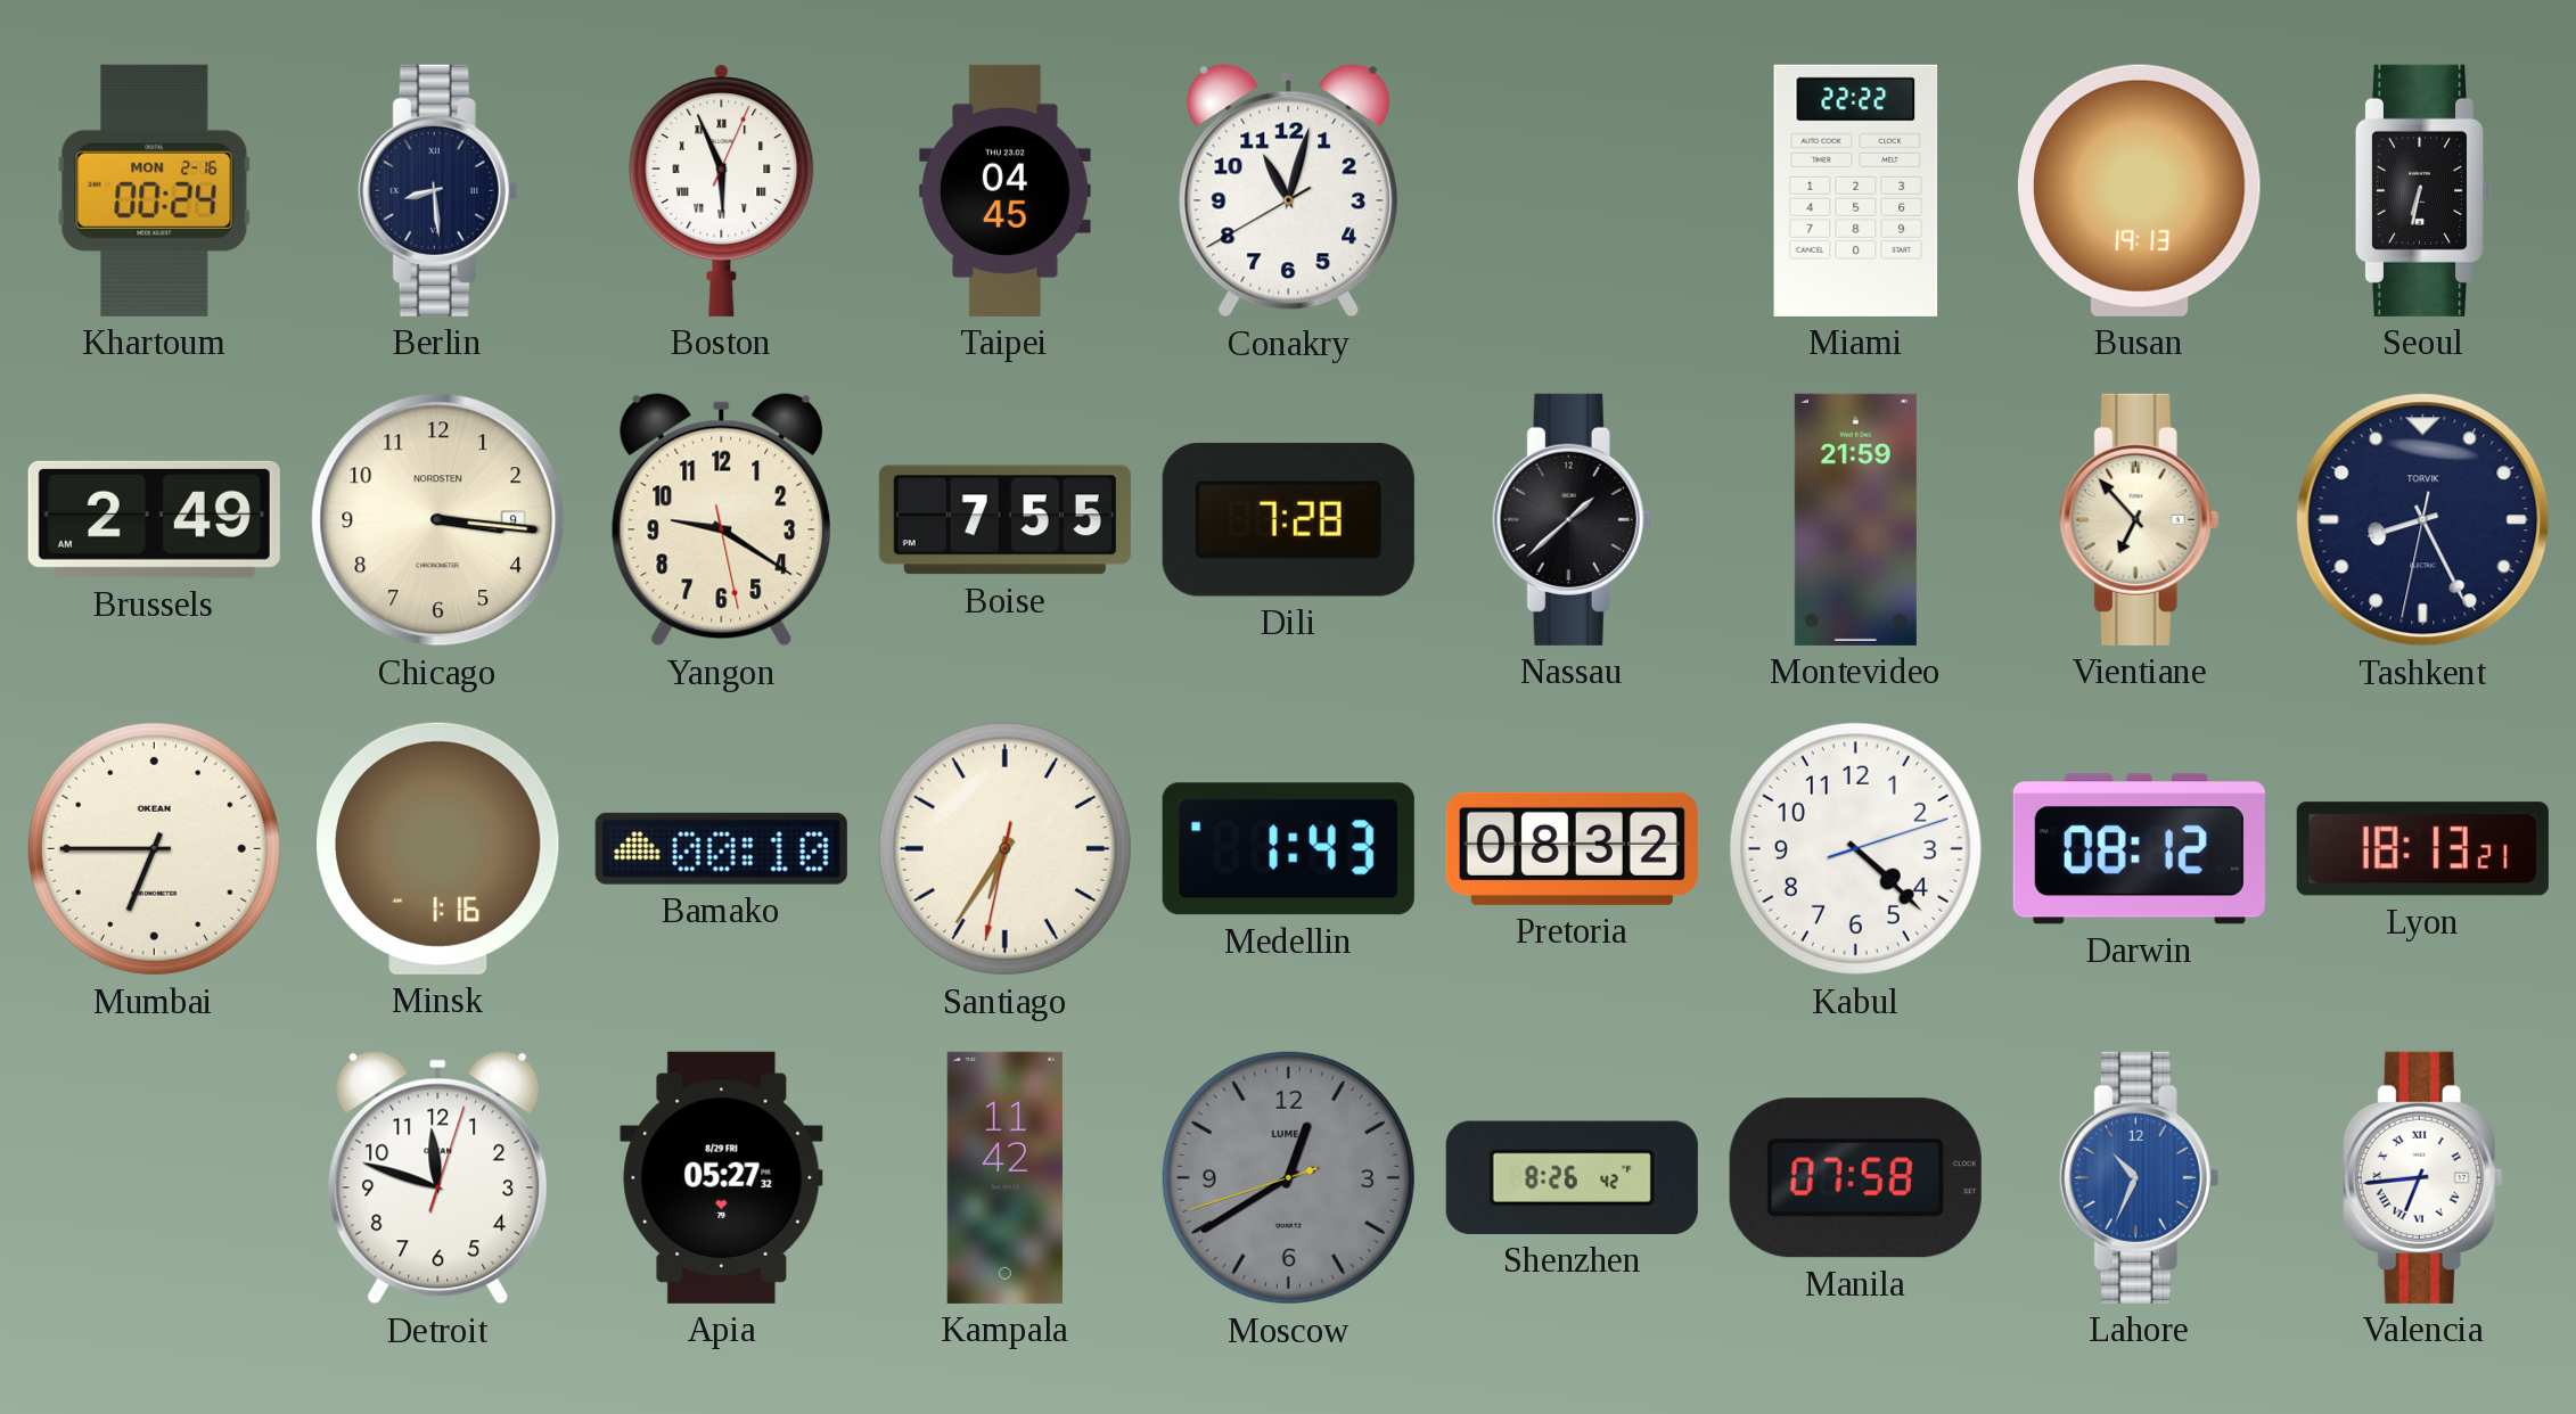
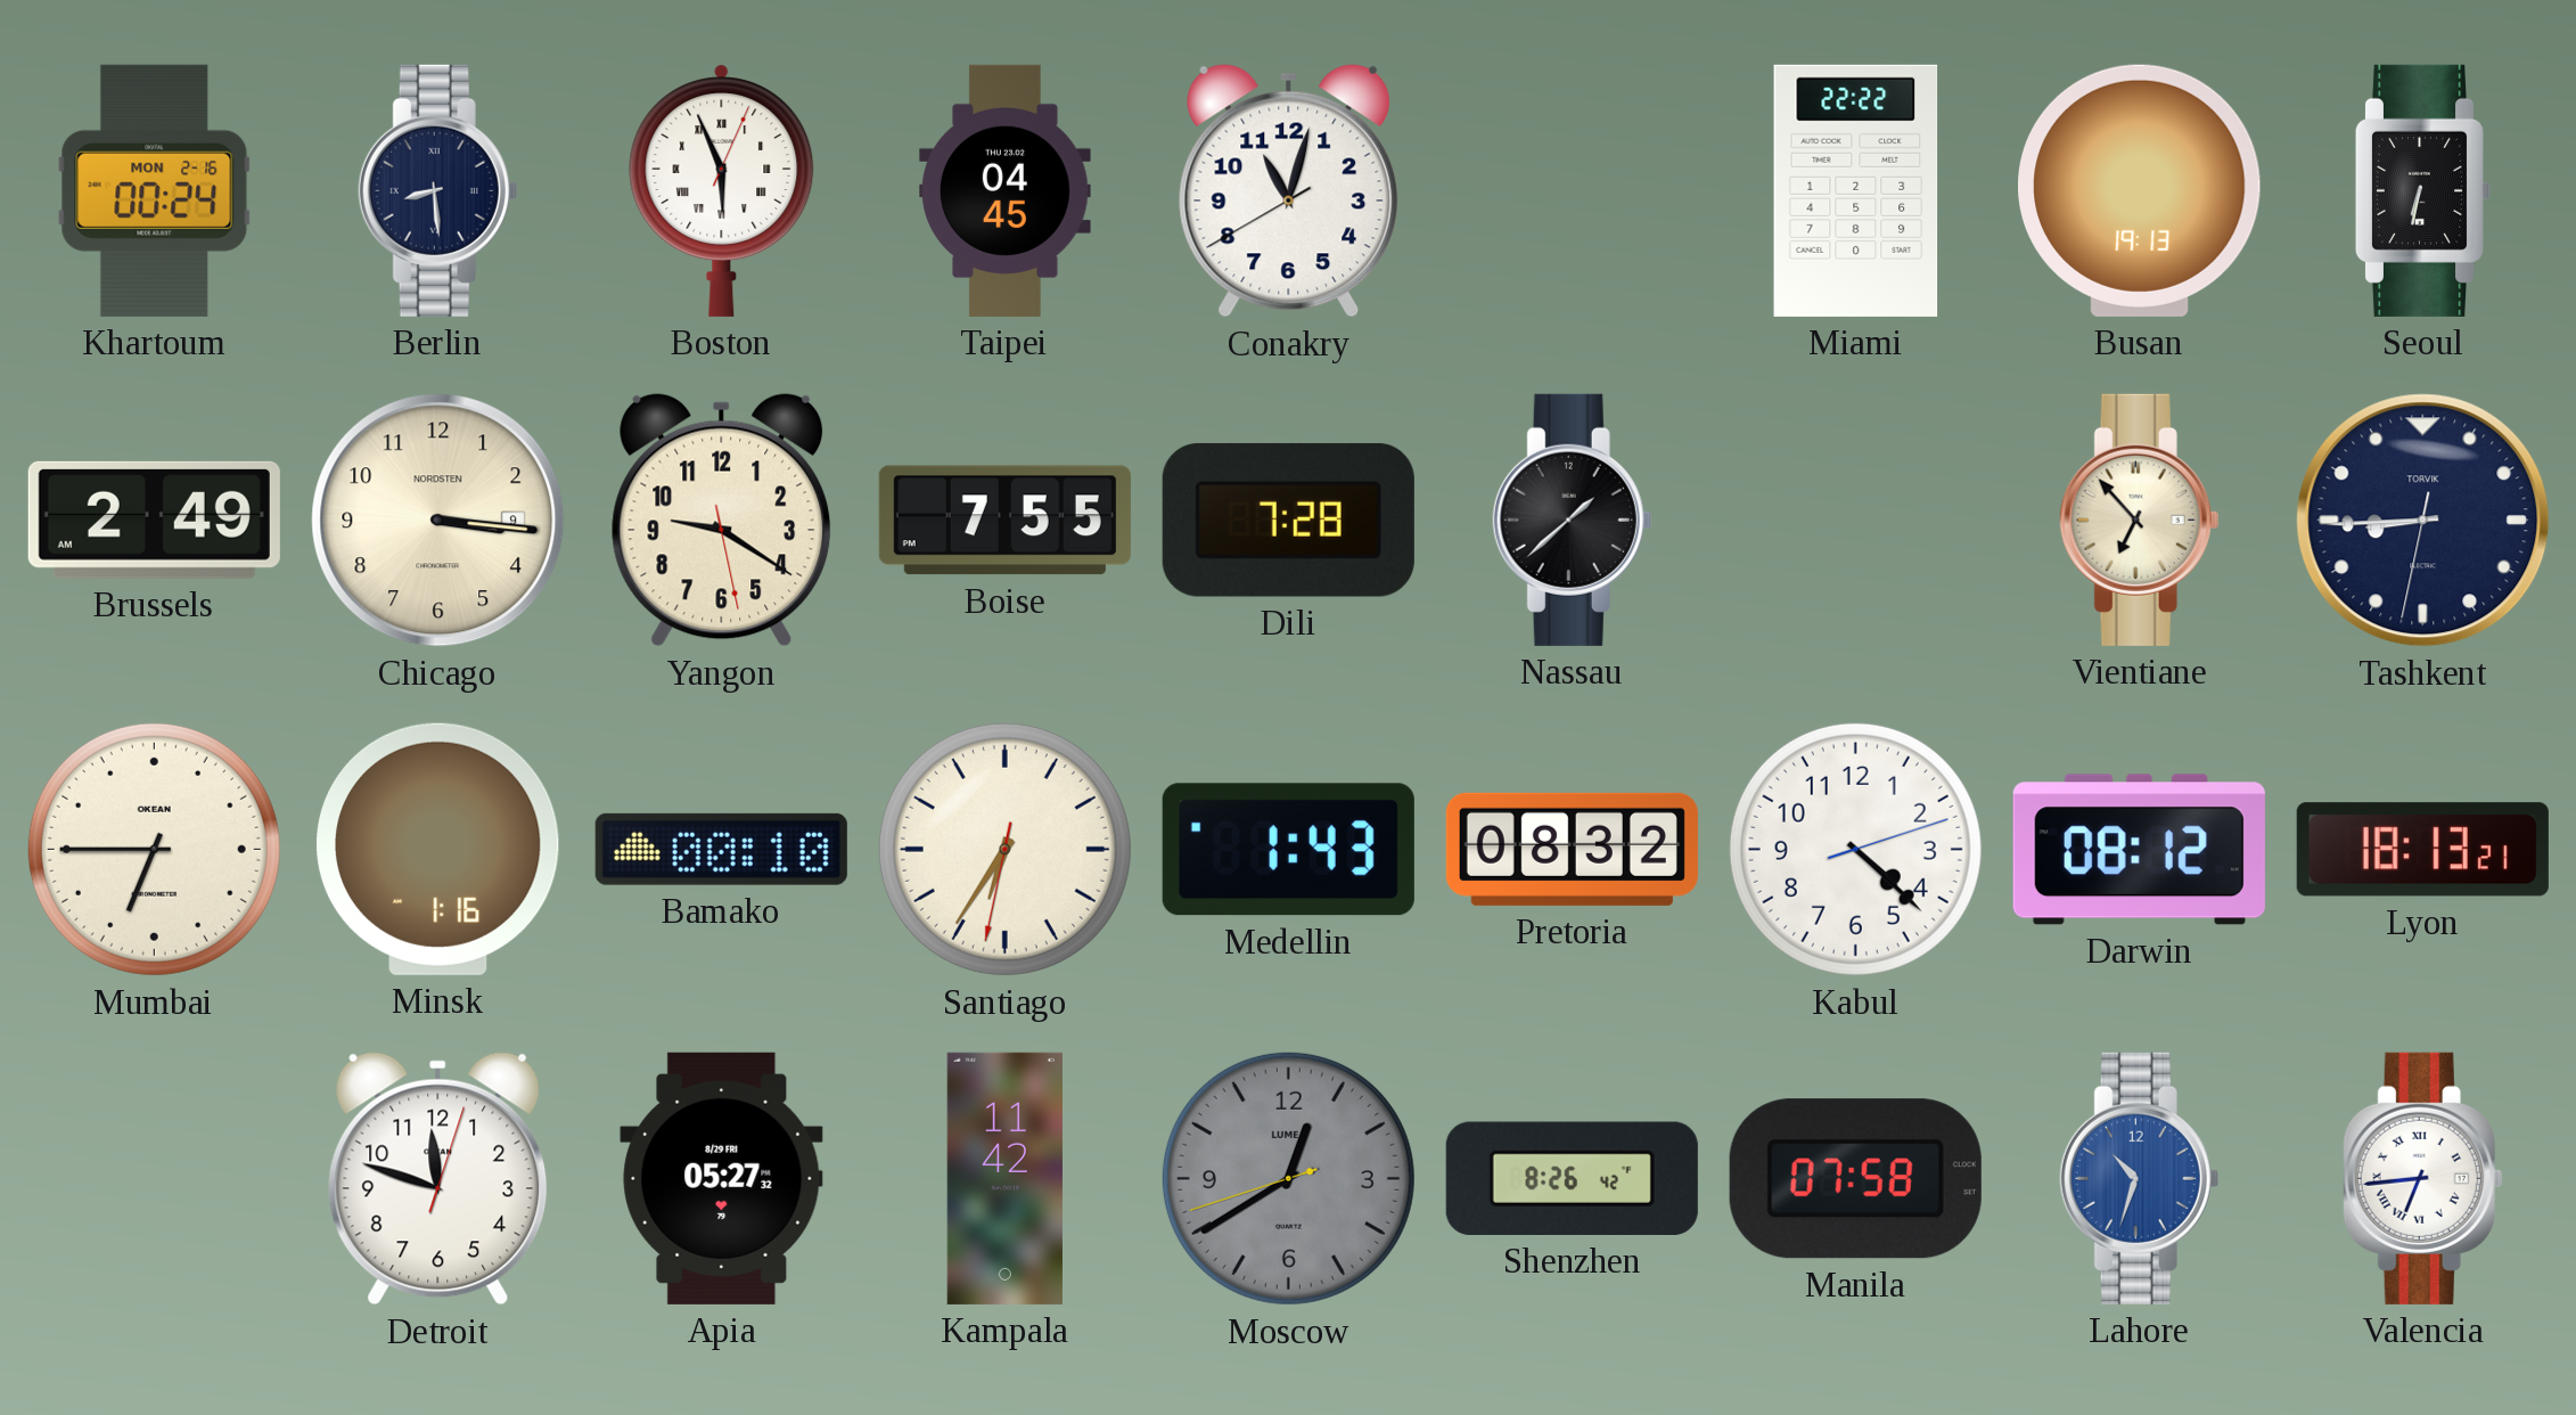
Montevideo: 21:59 -> none
Tashkent: 8:25 -> 8:44
Lahore: 10:34 -> 10:33
